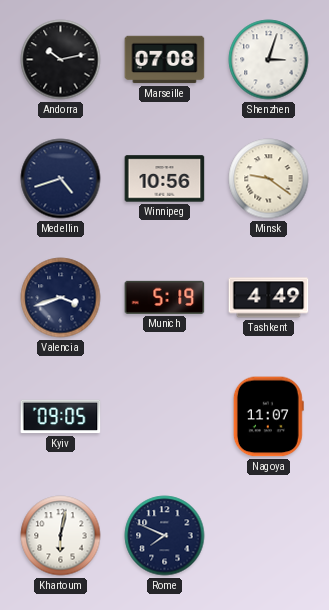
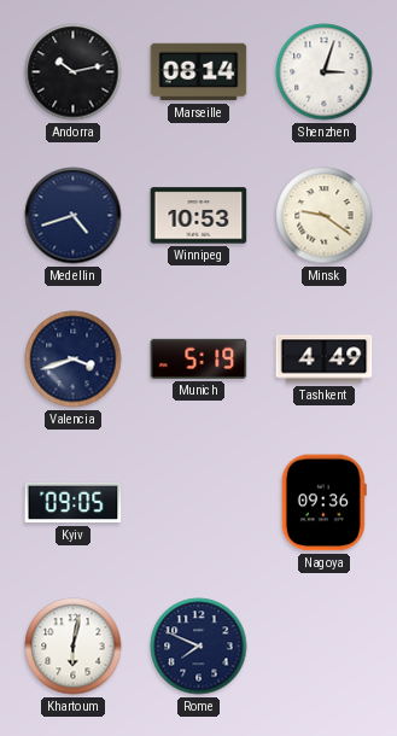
Marseille: 07:08 -> 08:14
Winnipeg: 10:56 -> 10:53
Nagoya: 11:07 -> 09:36
